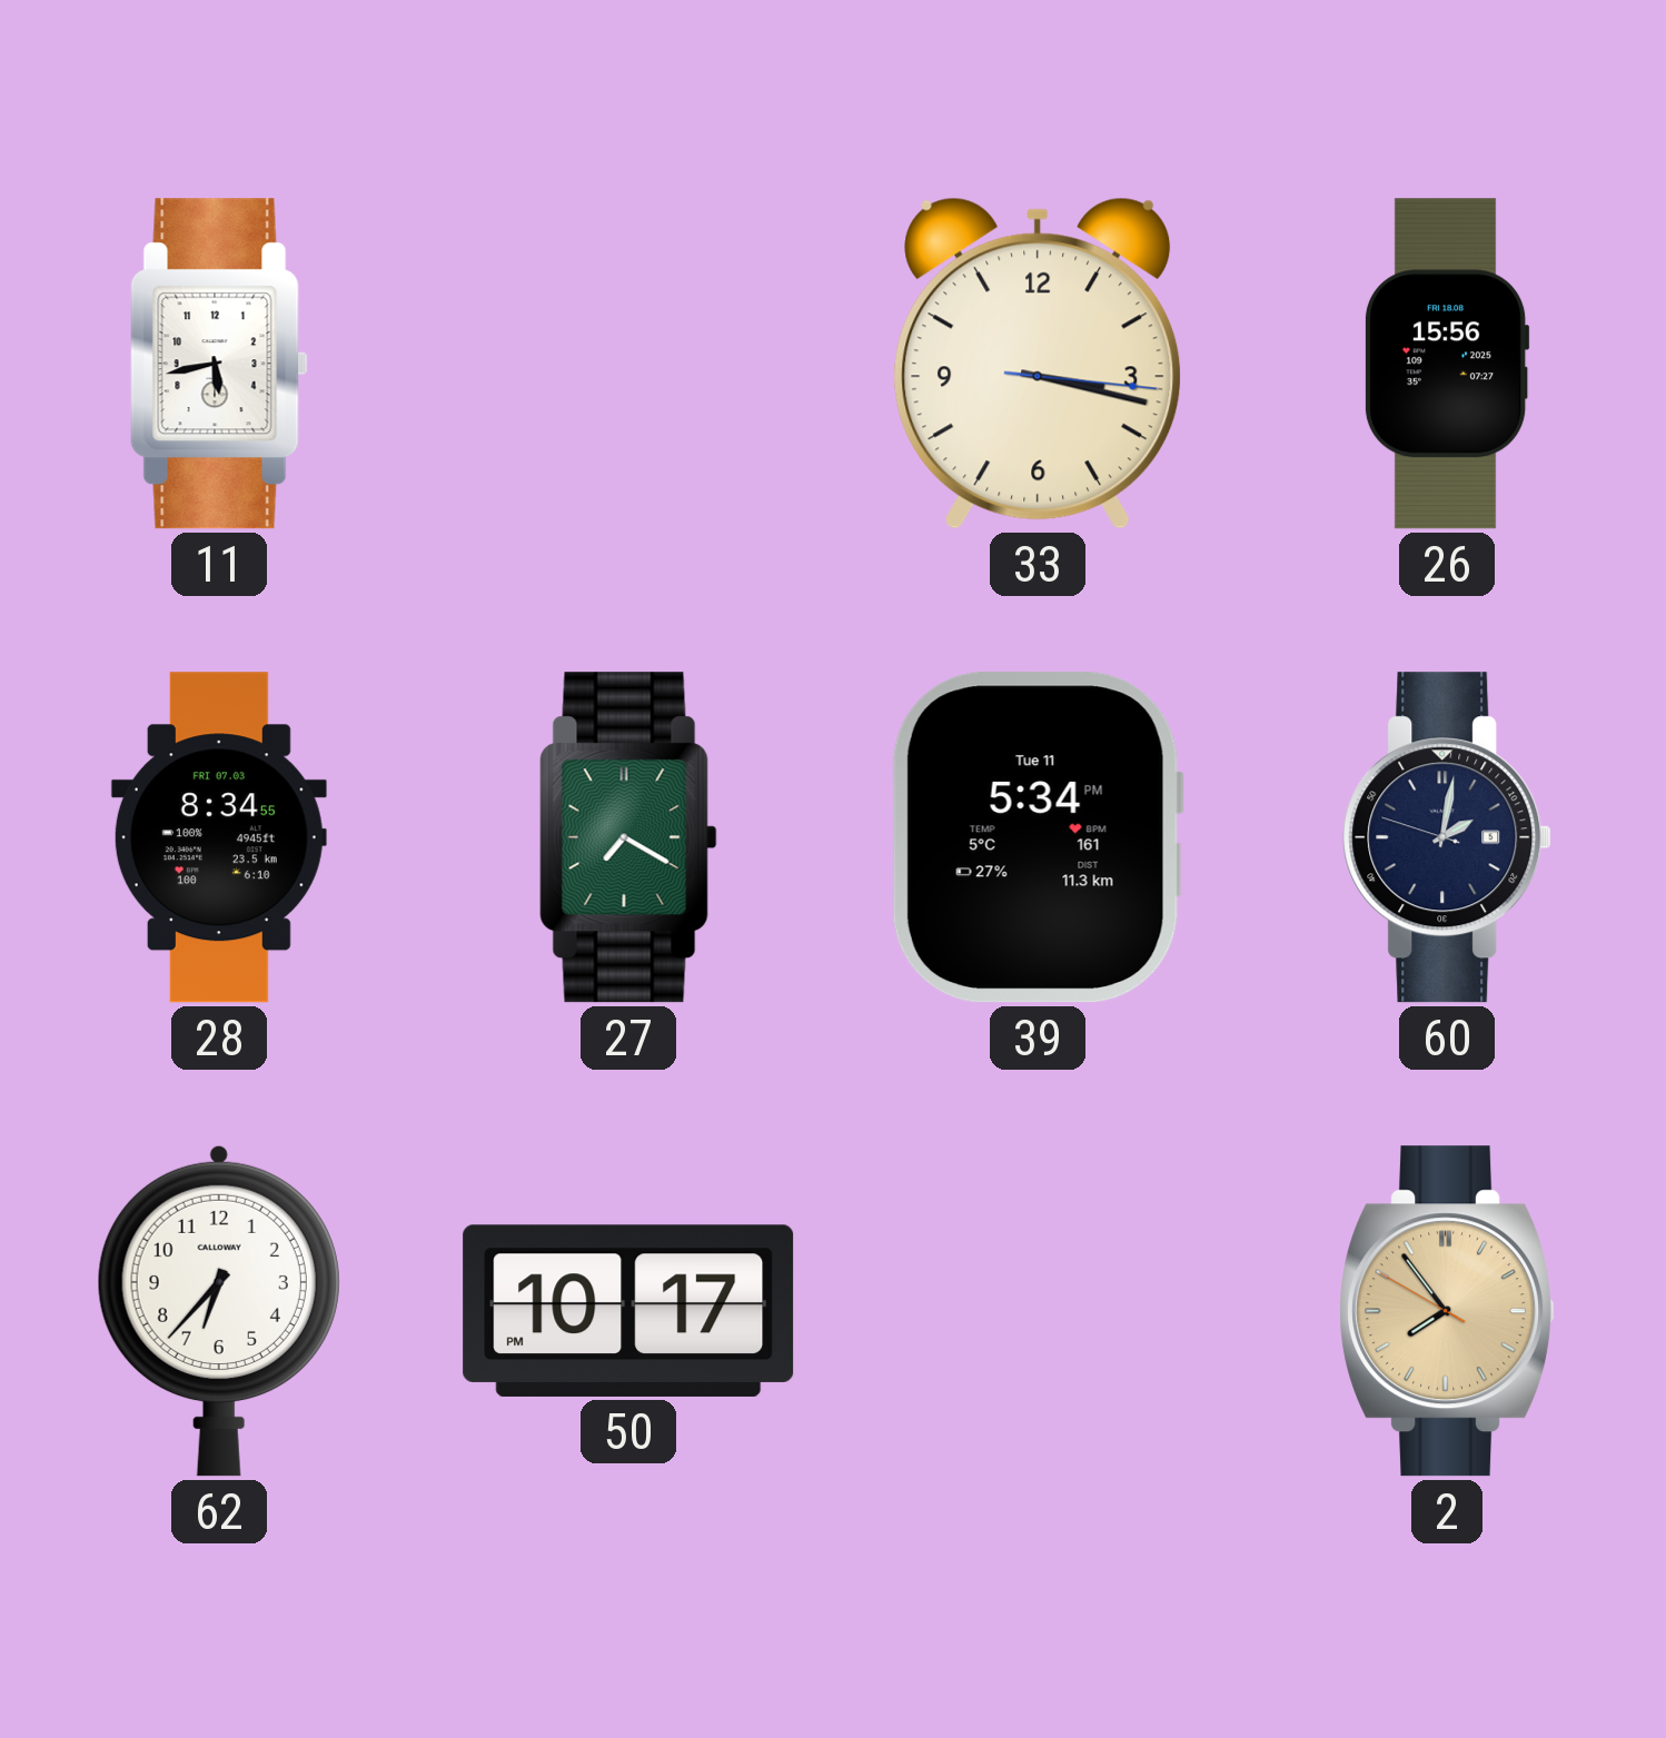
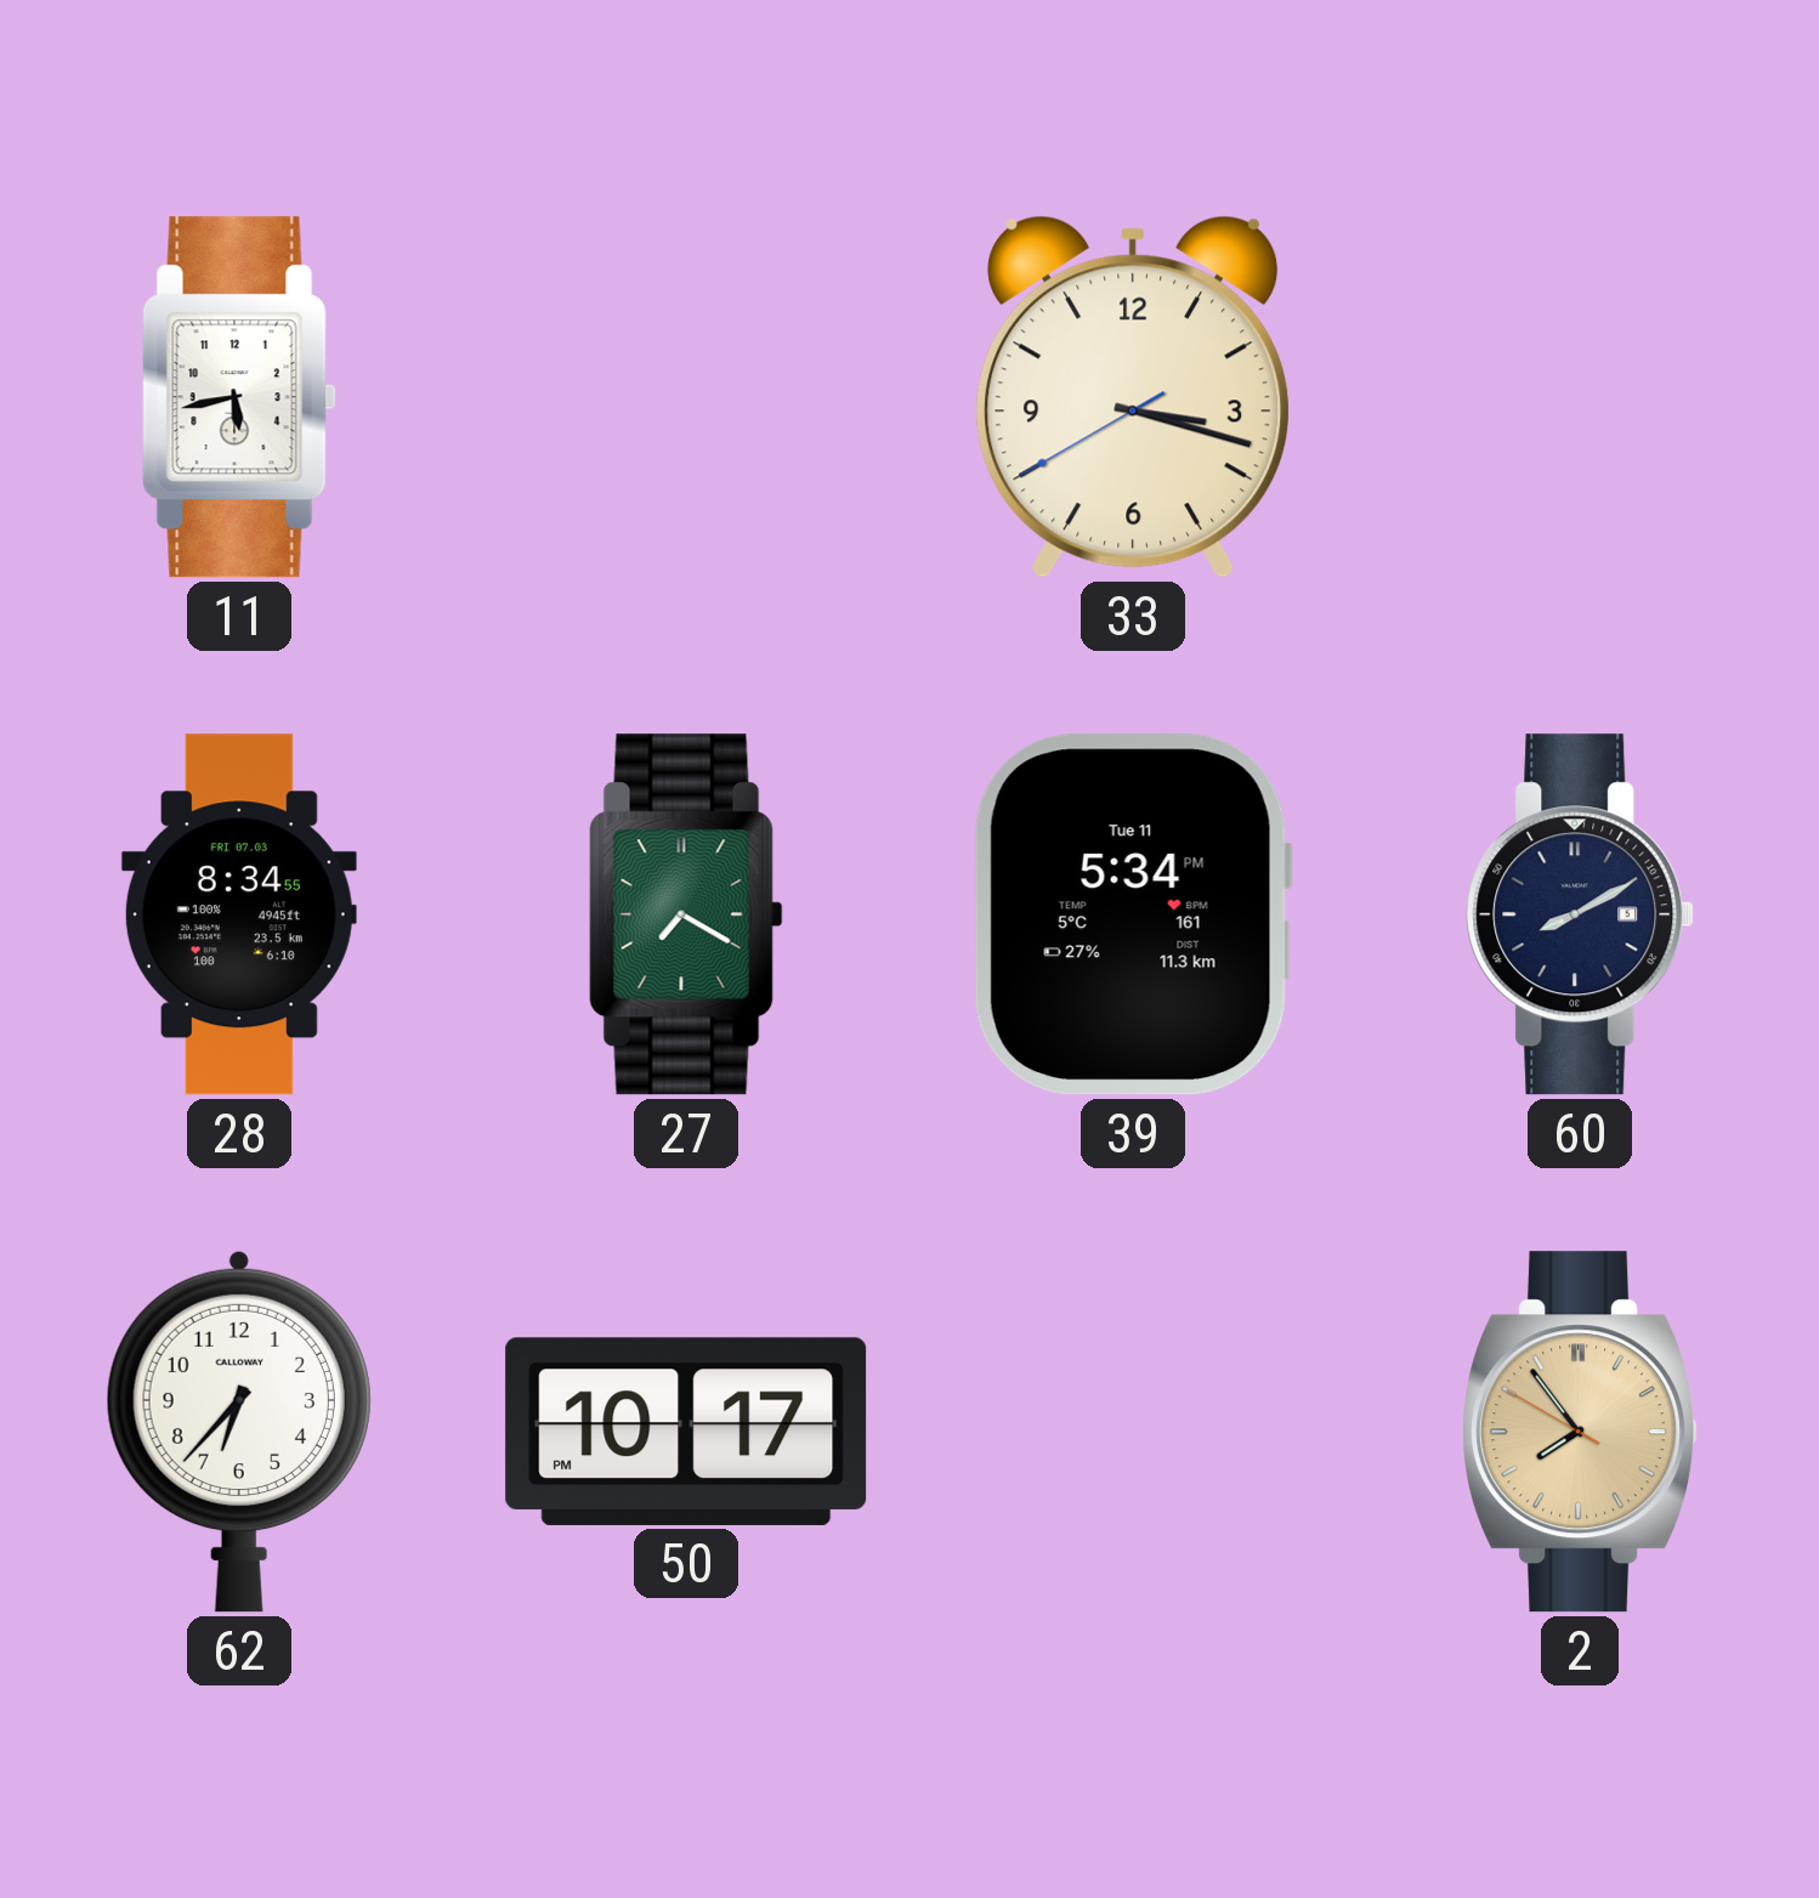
33: 3:17:16 -> 3:17:40
26: 15:56 -> none
60: 2:01 -> 8:10
